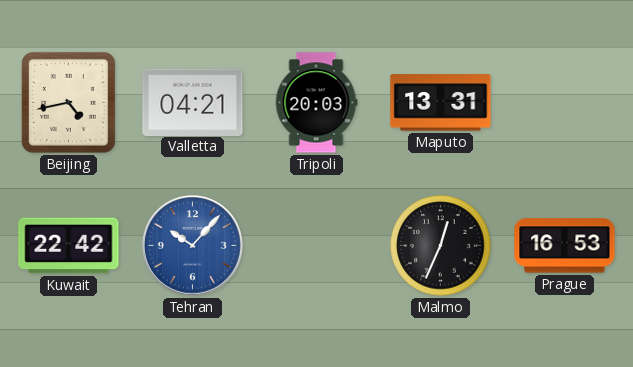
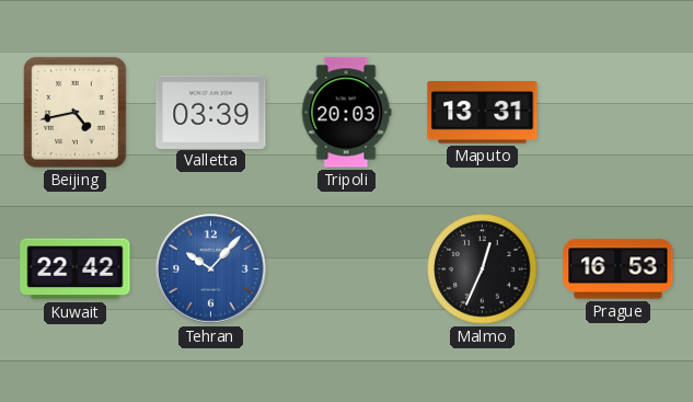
Valletta: 04:21 -> 03:39
